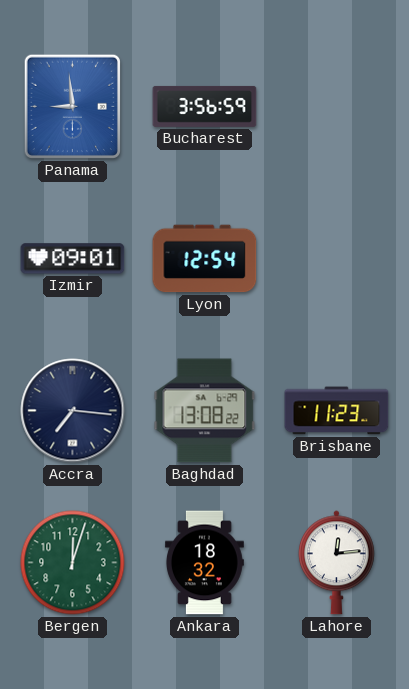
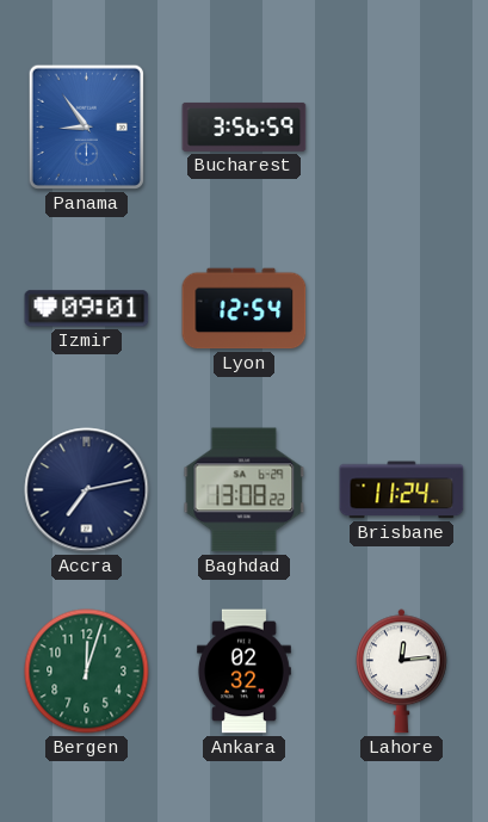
Panama: 8:59 -> 8:54
Accra: 7:16 -> 7:13
Brisbane: 11:23 -> 11:24
Ankara: 18:32 -> 02:32
